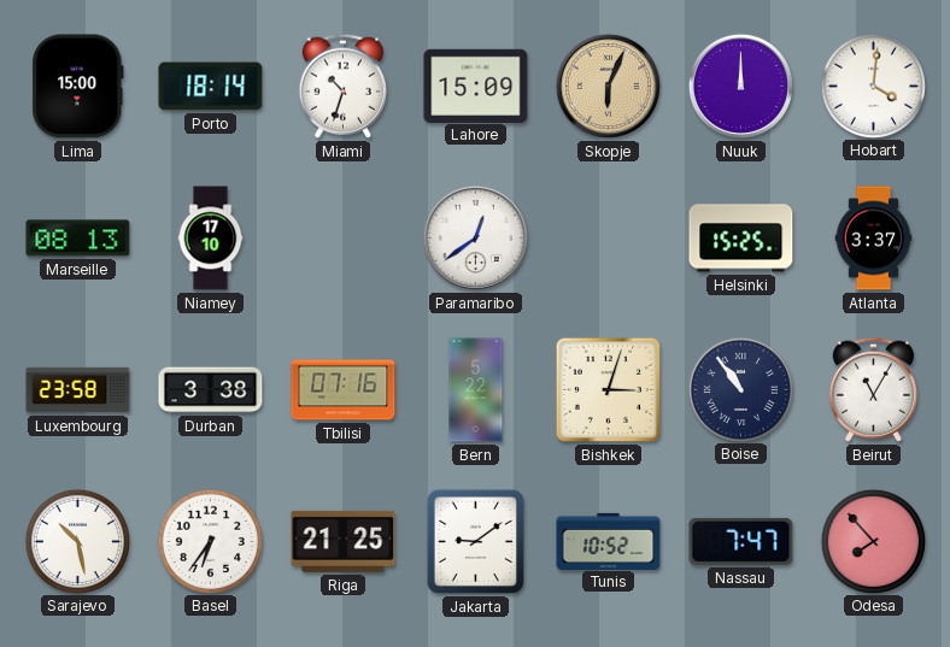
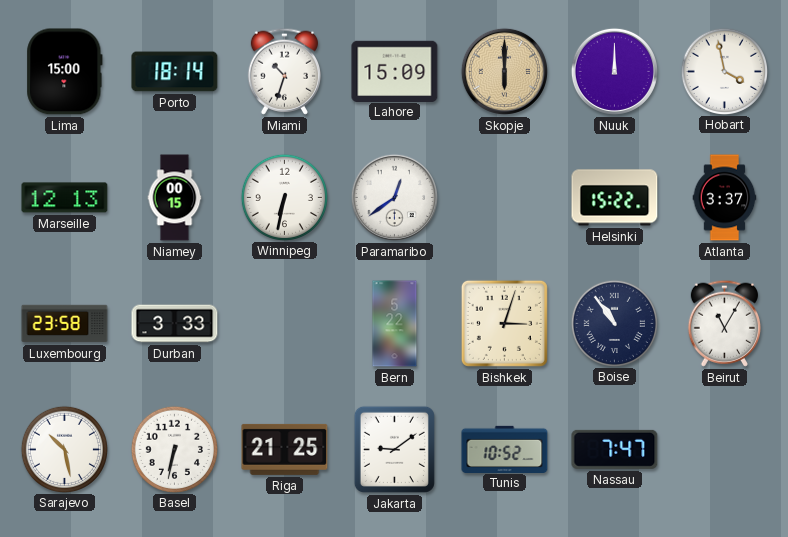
Skopje: 6:04 -> 6:00
Hobart: 4:01 -> 3:58
Marseille: 08:13 -> 12:13
Niamey: 17:10 -> 00:15
Winnipeg: none -> 6:32
Helsinki: 15:25 -> 15:22
Durban: 3:38 -> 3:33
Tbilisi: 07:16 -> none
Basel: 6:36 -> 6:32
Odesa: 7:53 -> none
